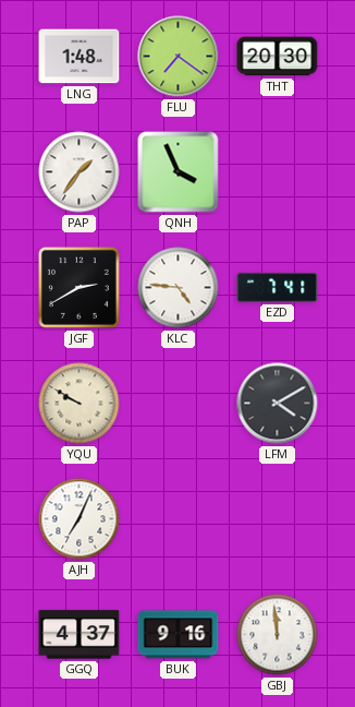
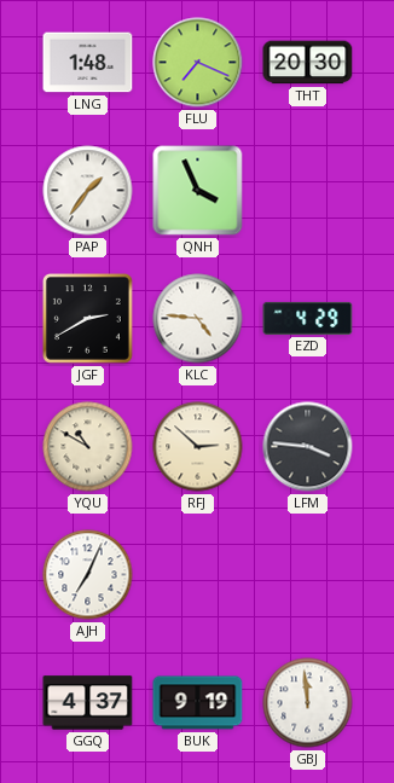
FLU: 7:21 -> 7:19
EZD: 7:41 -> 4:29
YQU: 9:50 -> 10:50
RFJ: none -> 2:52
LFM: 4:10 -> 3:46
BUK: 9:16 -> 9:19
